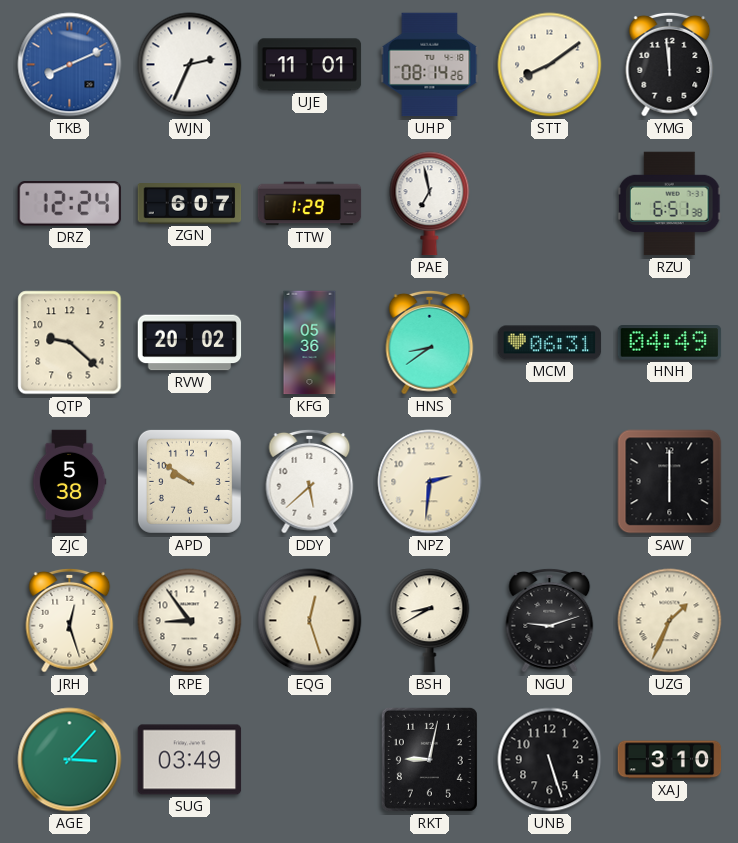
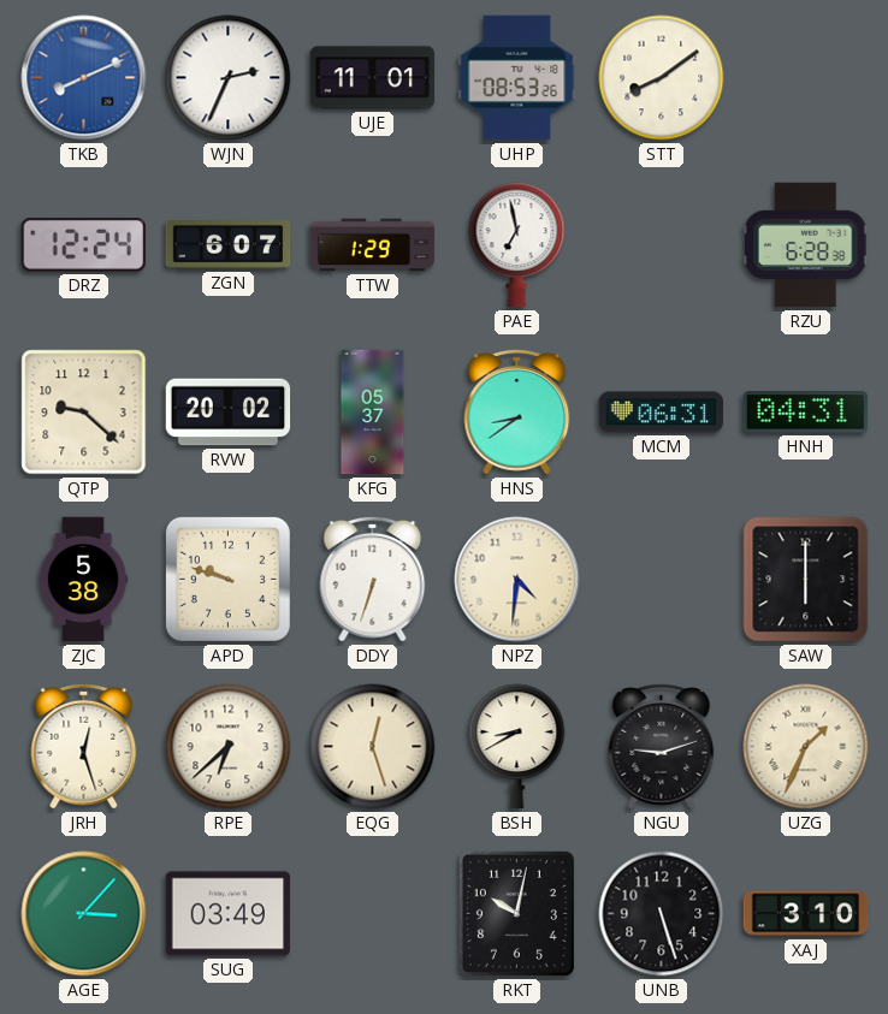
UHP: 08:14 -> 08:53
YMG: 11:59 -> none
RZU: 6:51 -> 6:28
KFG: 05:36 -> 05:37
HNH: 04:49 -> 04:31
APD: 9:51 -> 9:48
DDY: 5:38 -> 6:33
NPZ: 2:31 -> 4:31
RPE: 8:54 -> 6:38
RKT: 9:02 -> 10:02
